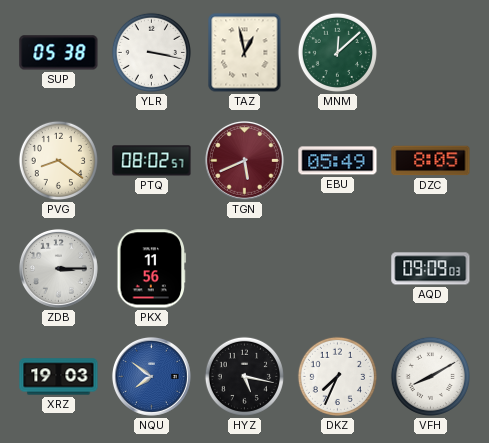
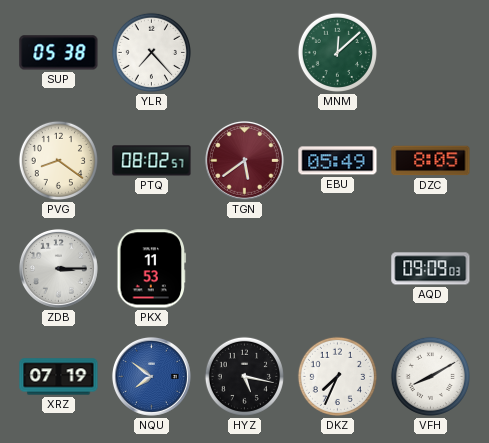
YLR: 3:17 -> 7:23
TAZ: 12:58 -> none
TGN: 5:41 -> 5:39
PKX: 11:56 -> 11:53
XRZ: 19:03 -> 07:19
